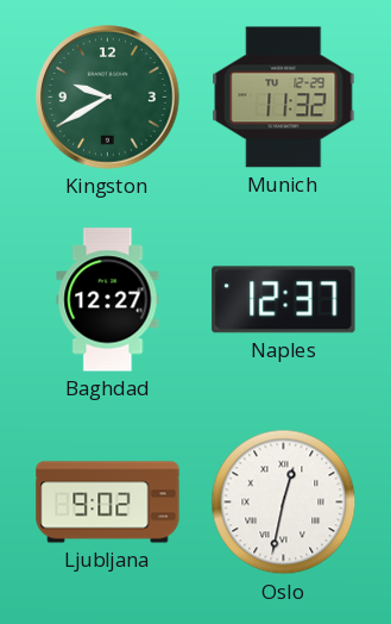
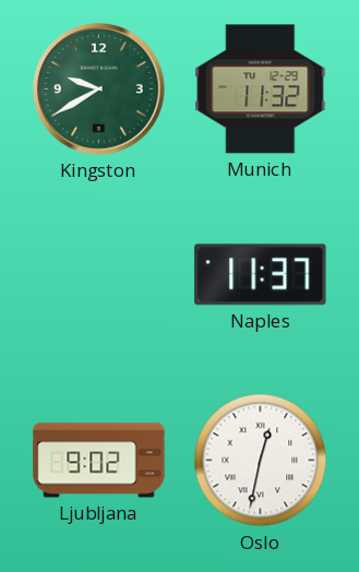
Baghdad: 12:27 -> none
Naples: 12:37 -> 11:37
